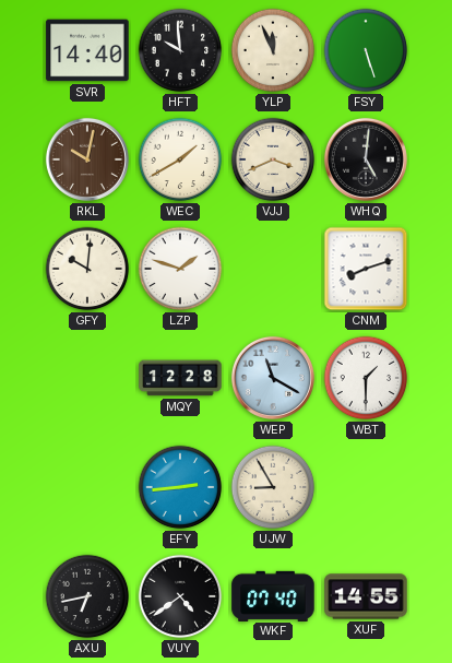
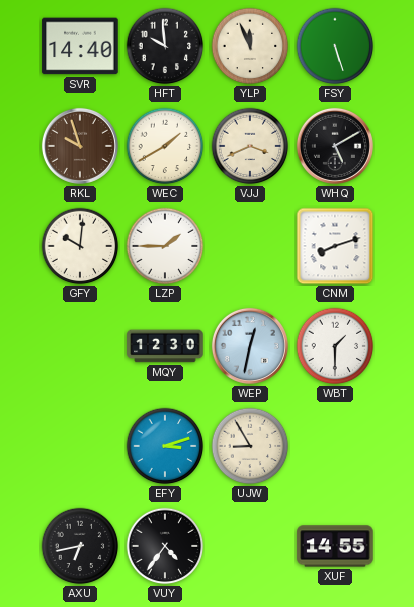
RKL: 10:02 -> 9:57
WHQ: 5:01 -> 5:10
LZP: 1:48 -> 1:45
MQY: 12:28 -> 12:30
WEP: 11:20 -> 12:32
EFY: 2:44 -> 3:12
VUY: 4:39 -> 4:36
WKF: 07:40 -> none
